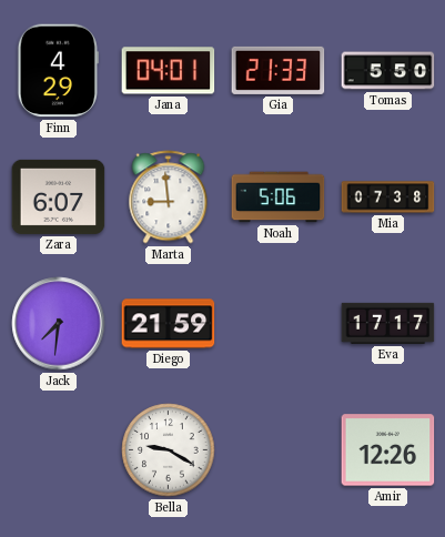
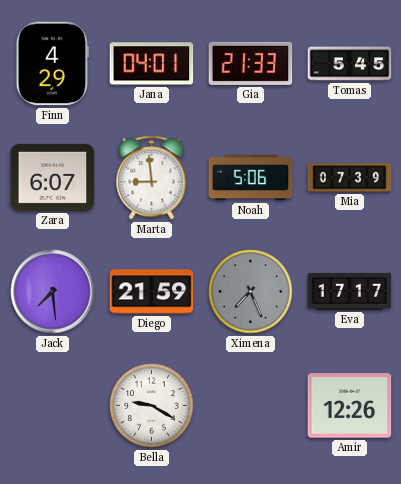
Tomas: 5:50 -> 5:45
Mia: 07:38 -> 07:39
Jack: 7:31 -> 7:29
Ximena: none -> 7:26
